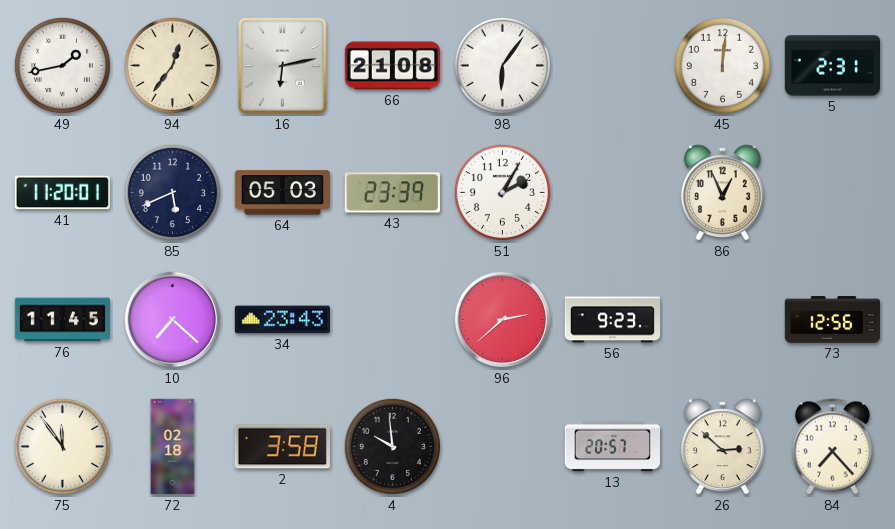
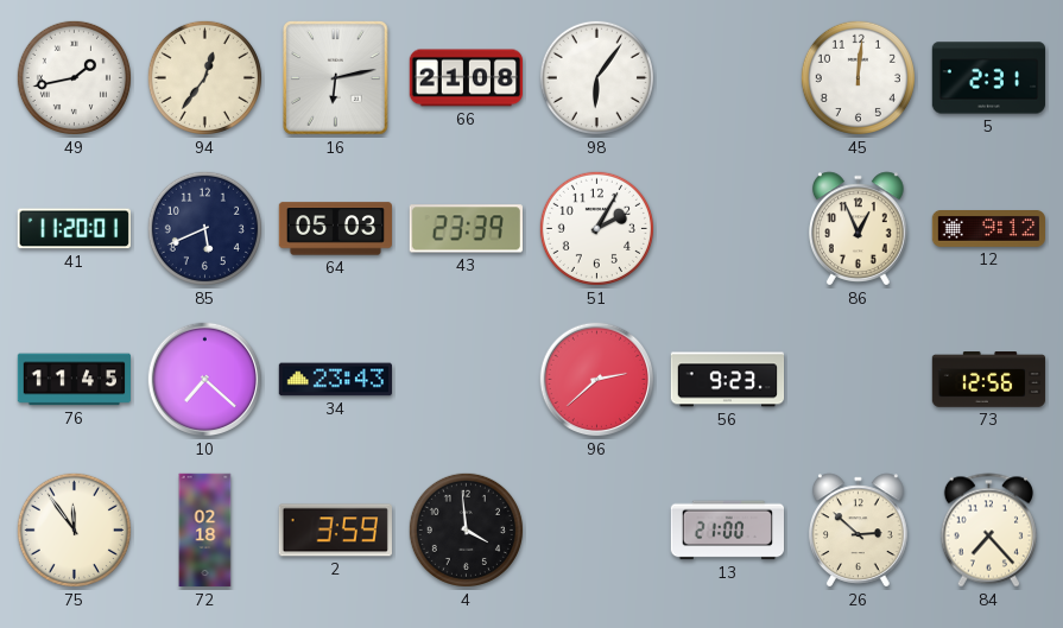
12: none -> 9:12
2: 3:58 -> 3:59
4: 9:59 -> 3:59
13: 20:57 -> 21:00
